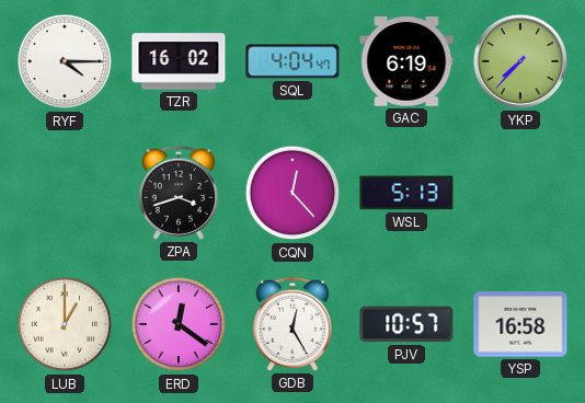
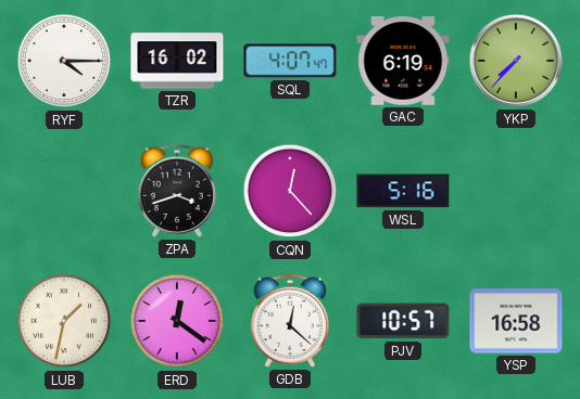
SQL: 4:04 -> 4:07
WSL: 5:13 -> 5:16
LUB: 1:00 -> 1:32
GDB: 12:25 -> 12:22
